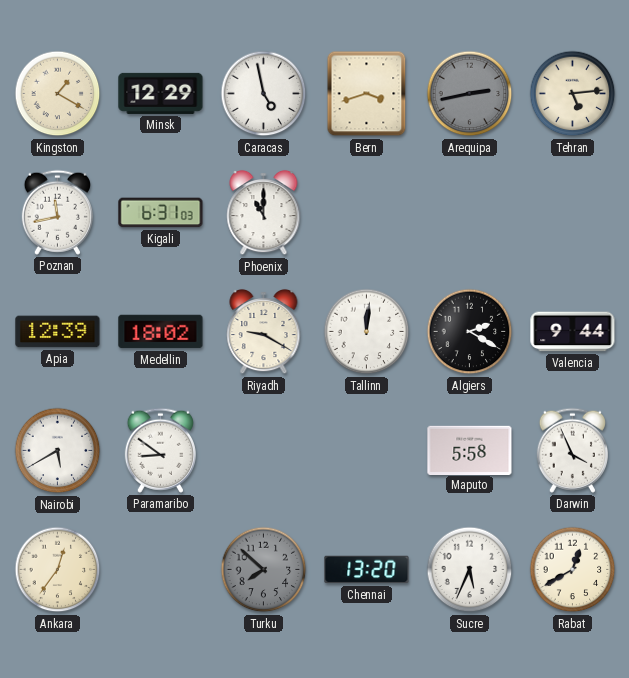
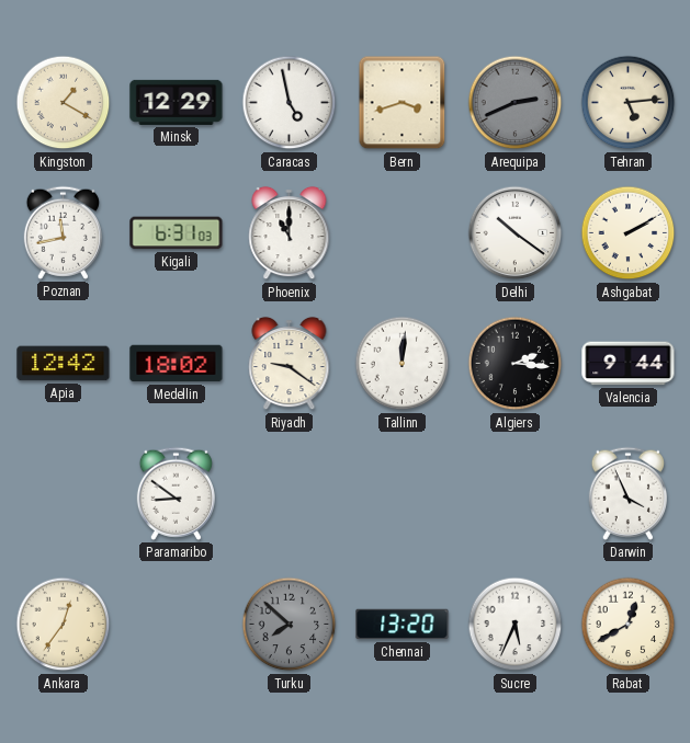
Arequipa: 2:43 -> 2:41
Delhi: none -> 10:21
Ashgabat: none -> 2:10
Apia: 12:39 -> 12:42
Riyadh: 9:20 -> 9:21
Algiers: 2:20 -> 2:16
Nairobi: 5:40 -> none
Maputo: 5:58 -> none
